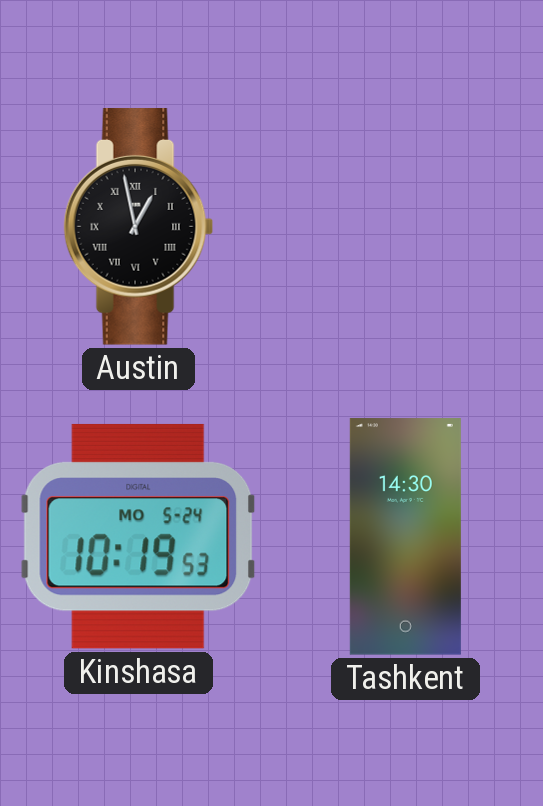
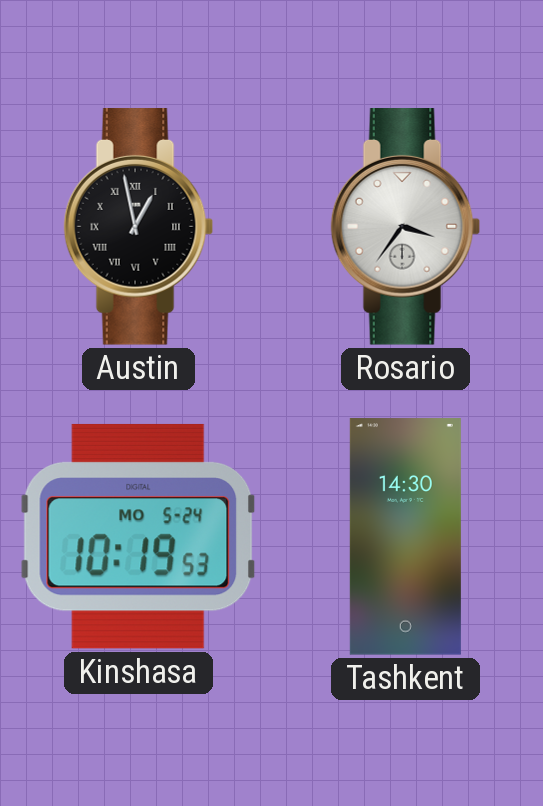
Rosario: none -> 3:36
